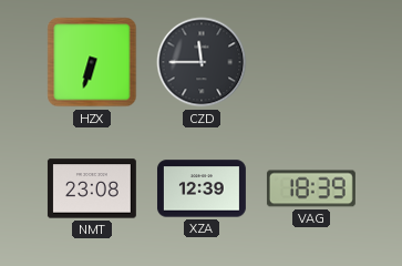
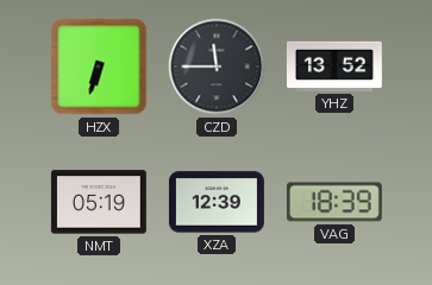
YHZ: none -> 13:52
NMT: 23:08 -> 05:19
